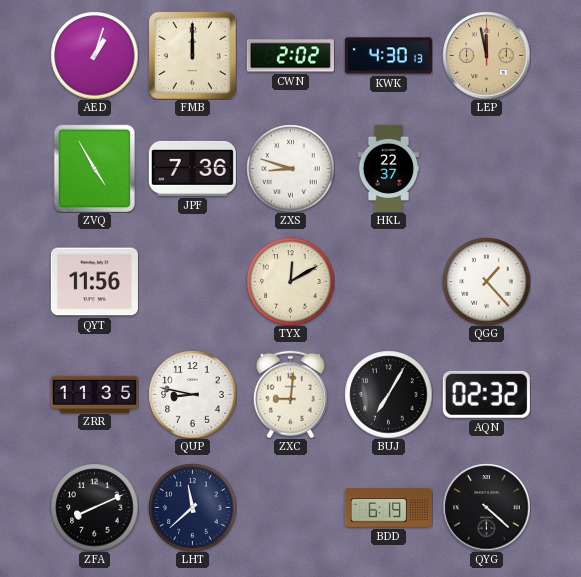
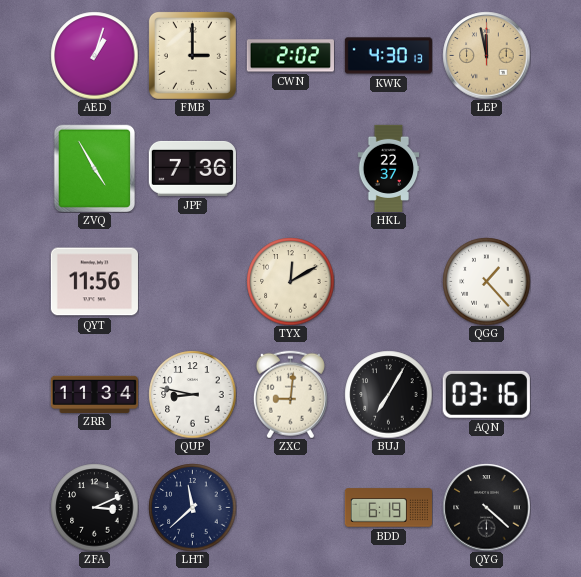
FMB: 12:00 -> 3:00
ZXS: 8:48 -> none
ZRR: 11:35 -> 11:34
AQN: 02:32 -> 03:16
ZFA: 8:11 -> 3:11
